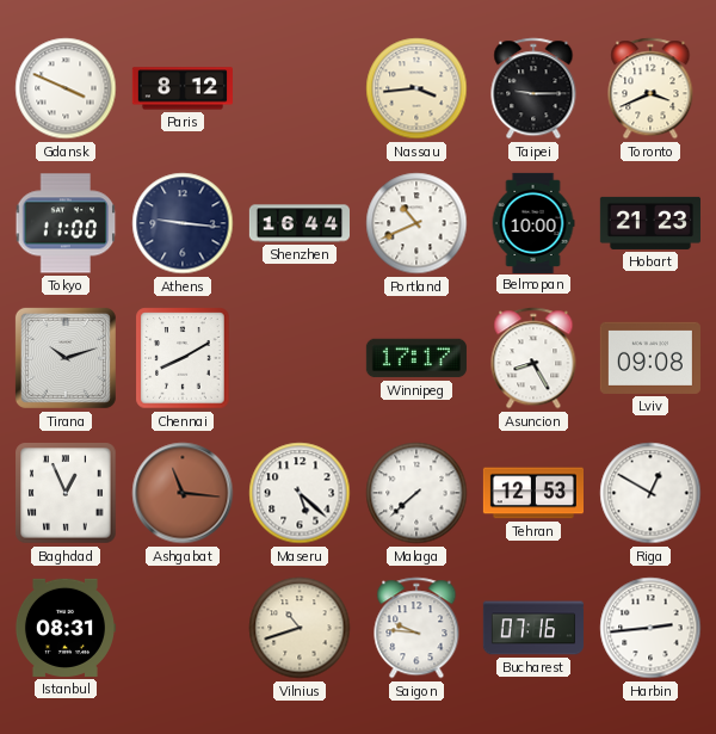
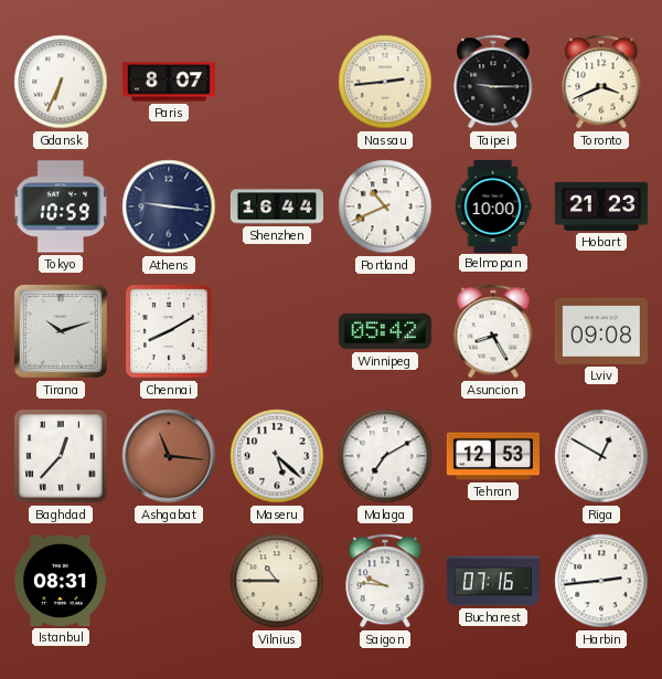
Gdansk: 3:49 -> 6:34
Paris: 8:12 -> 8:07
Nassau: 3:44 -> 2:44
Tokyo: 11:00 -> 10:59
Winnipeg: 17:17 -> 05:42
Baghdad: 12:56 -> 12:37
Malaga: 7:38 -> 7:10
Vilnius: 10:42 -> 10:45
